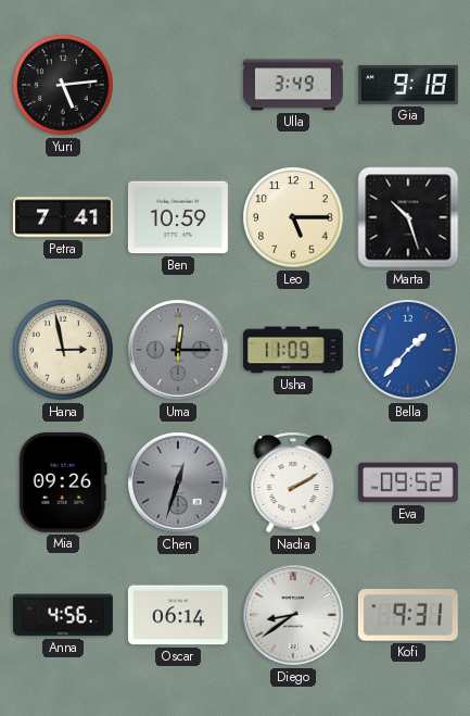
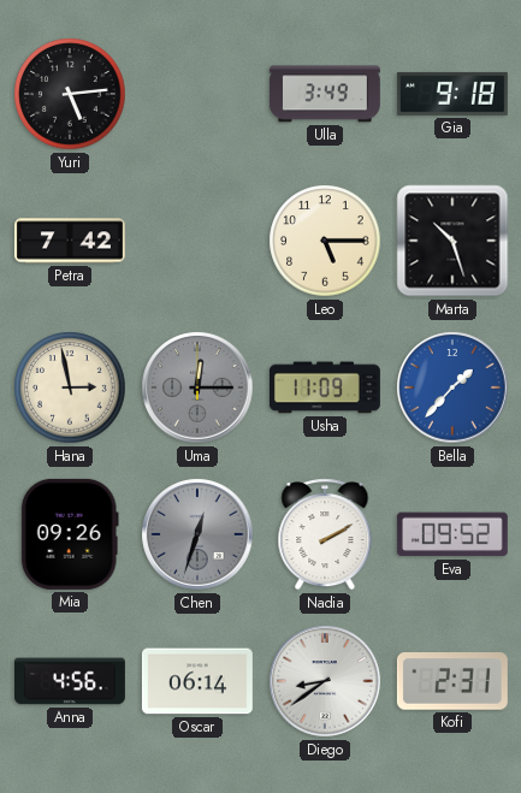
Petra: 7:41 -> 7:42
Ben: 10:59 -> none
Kofi: 9:31 -> 2:31
